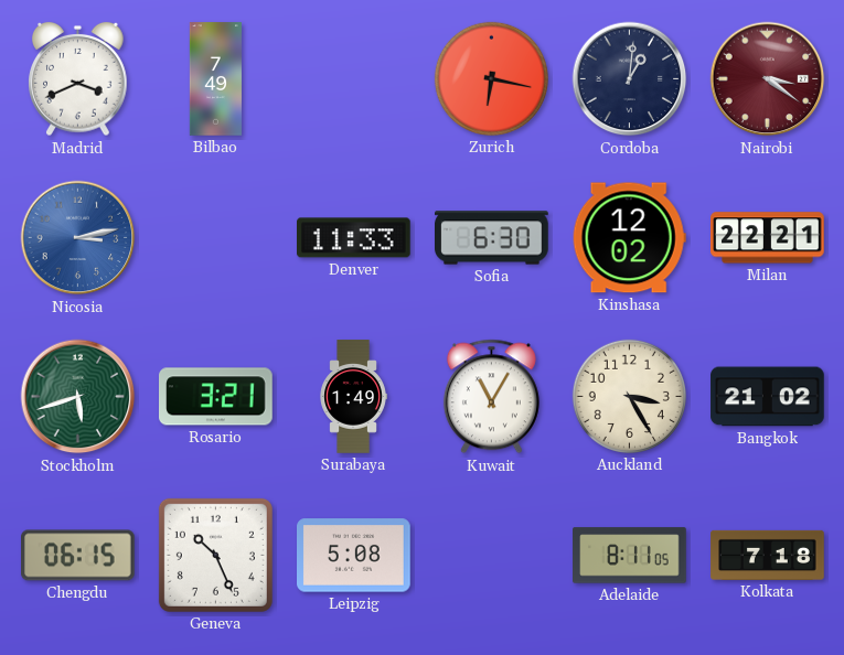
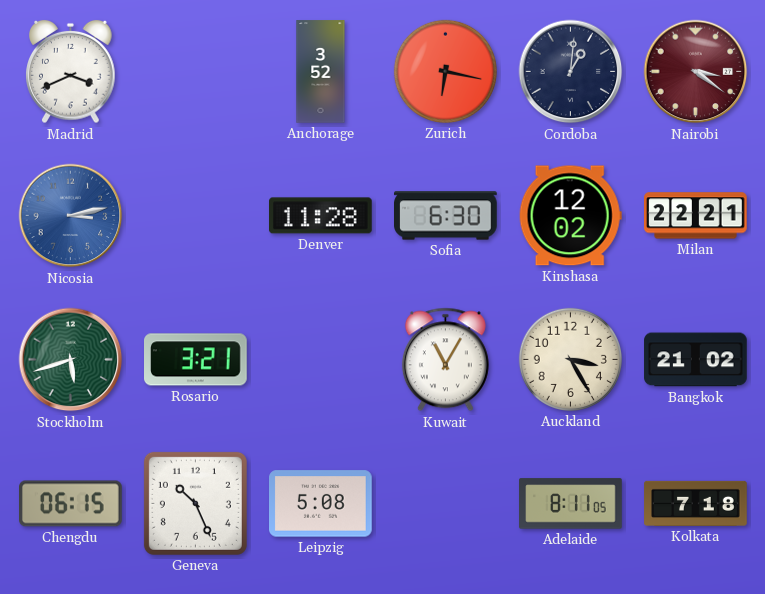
Bilbao: 7:49 -> none
Anchorage: none -> 3:52
Denver: 11:33 -> 11:28
Surabaya: 1:49 -> none
